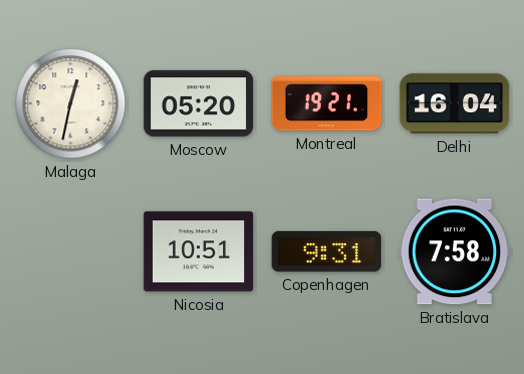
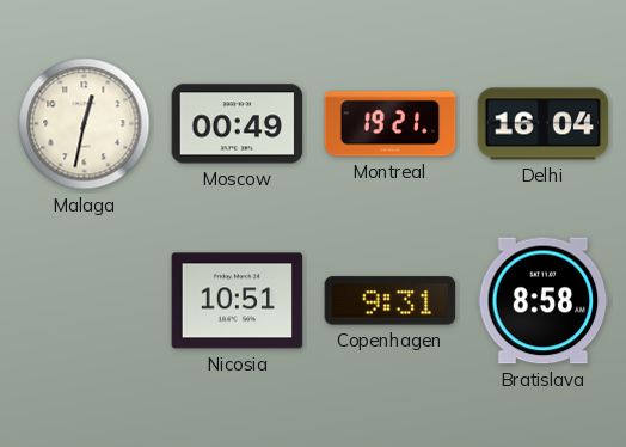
Moscow: 05:20 -> 00:49
Bratislava: 7:58 -> 8:58
